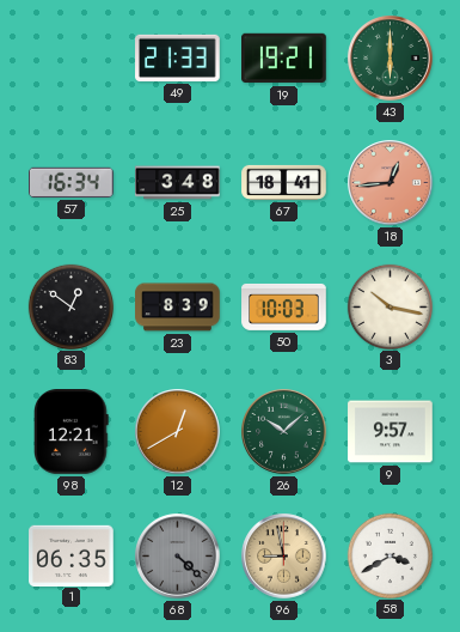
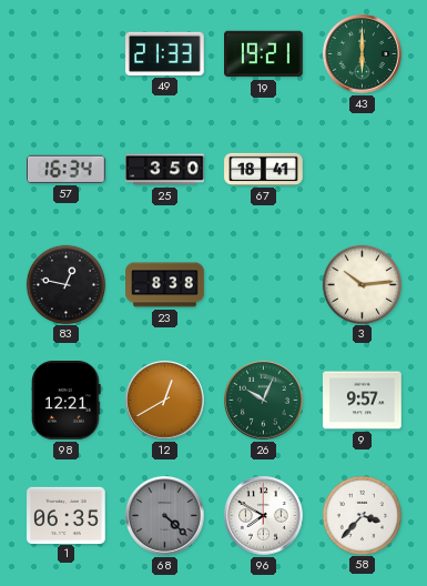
25: 3:48 -> 3:50
18: 12:44 -> none
83: 12:51 -> 12:47
23: 8:39 -> 8:38
50: 10:03 -> none
3: 10:17 -> 10:14
26: 10:08 -> 10:04
96: 8:58 -> 7:50
96 dial: champagne -> white
58: 3:40 -> 3:37
